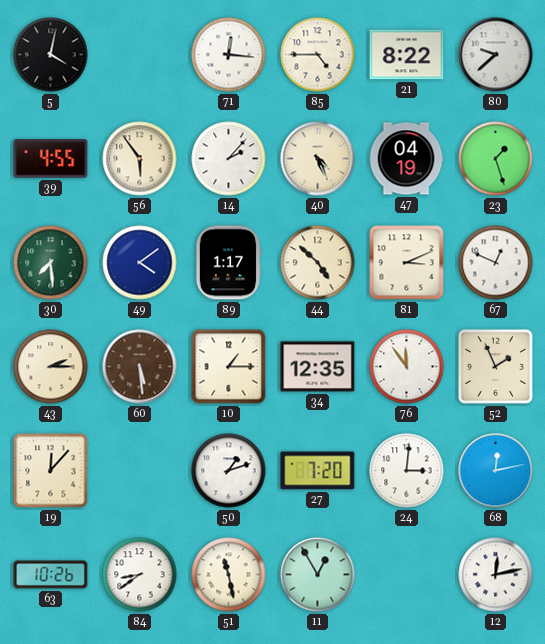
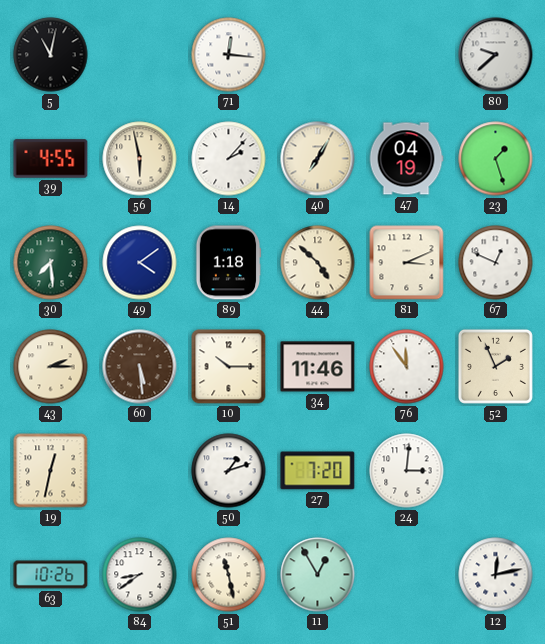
5: 4:02 -> 11:02
85: 4:45 -> none
21: 8:22 -> none
56: 5:54 -> 5:58
40: 4:26 -> 7:05
89: 1:17 -> 1:18
10: 1:15 -> 10:15
34: 12:35 -> 11:46
19: 12:07 -> 12:32
68: 12:13 -> none
